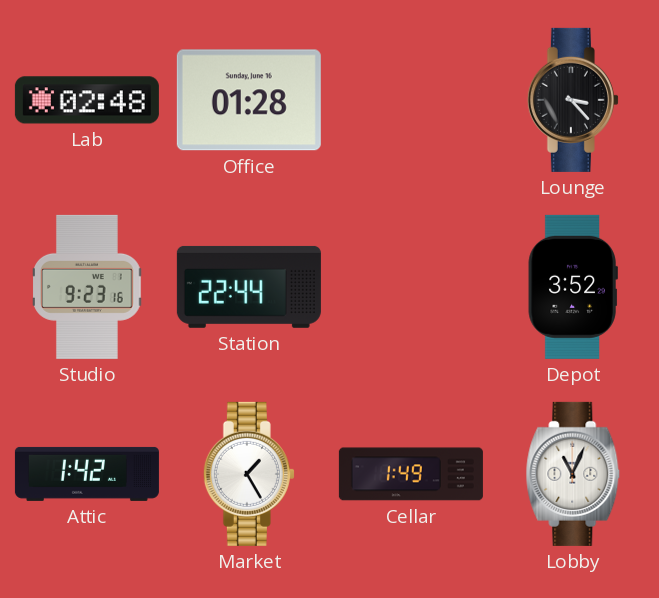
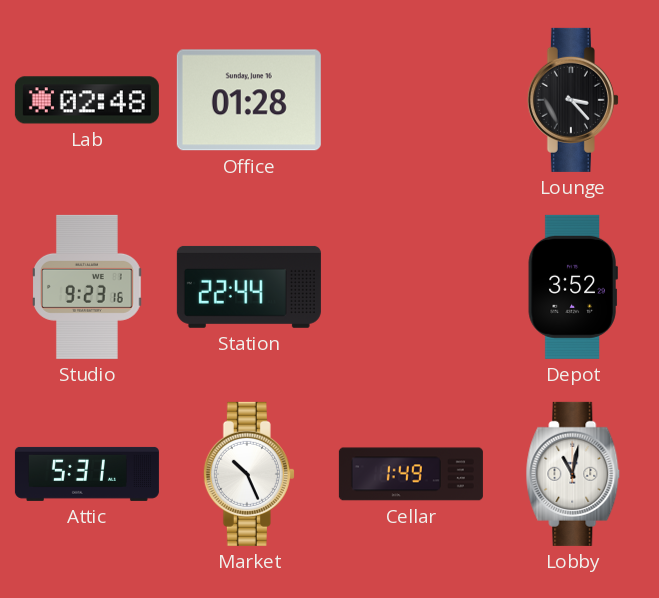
Attic: 1:42 -> 5:31
Market: 1:25 -> 10:26
Lobby: 11:04 -> 11:02
